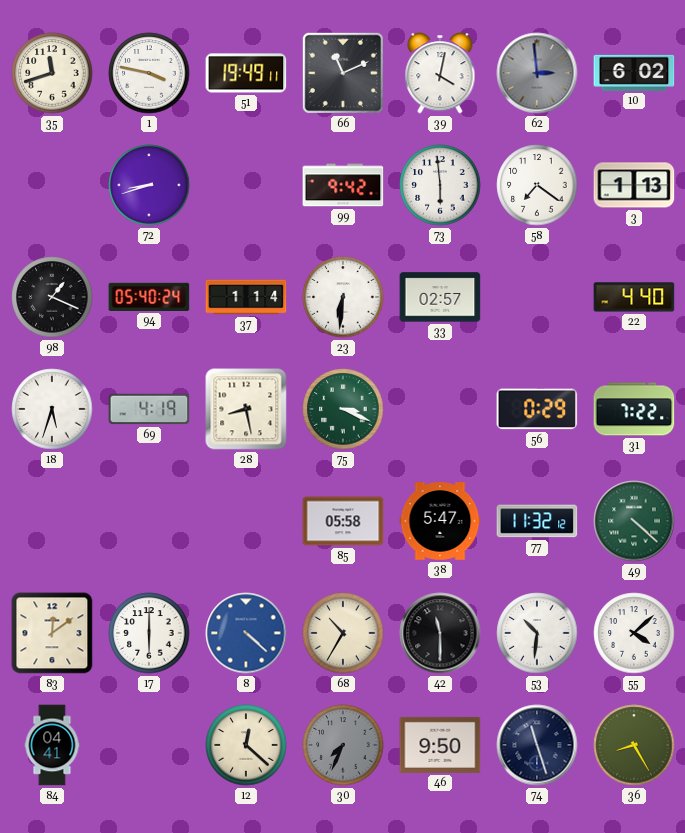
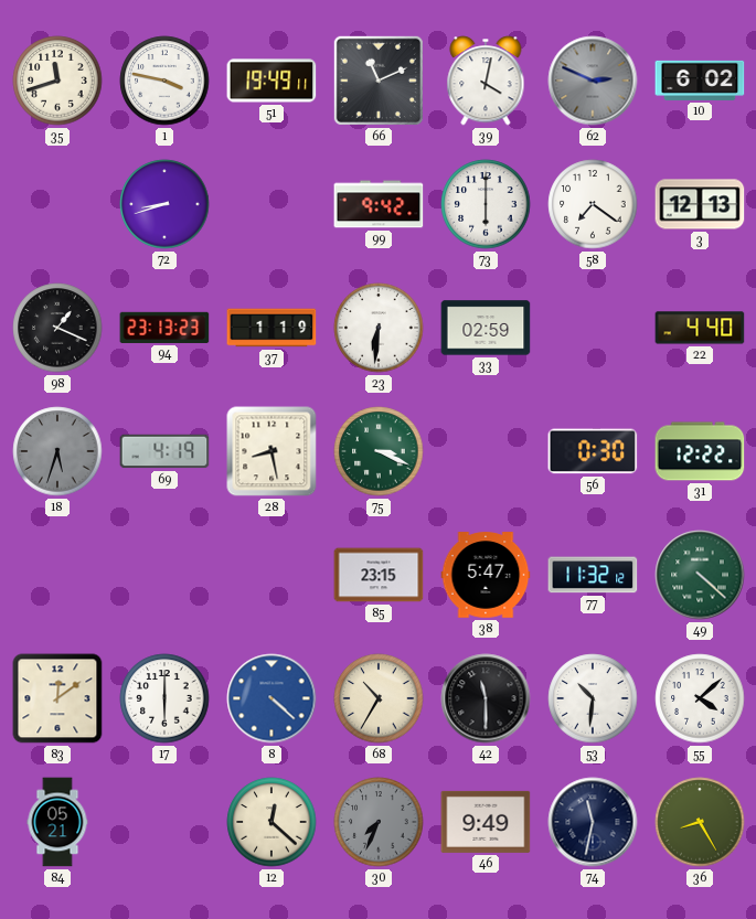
62: 2:59 -> 2:49
73: 5:59 -> 6:00
3: 1:13 -> 12:13
94: 05:40 -> 23:13
37: 1:14 -> 1:19
33: 02:57 -> 02:59
18 dial: white -> grey
56: 0:29 -> 0:30
31: 7:22 -> 12:22
85: 05:58 -> 23:15
84: 04:41 -> 05:21
46: 9:50 -> 9:49
74: 11:27 -> 11:32
